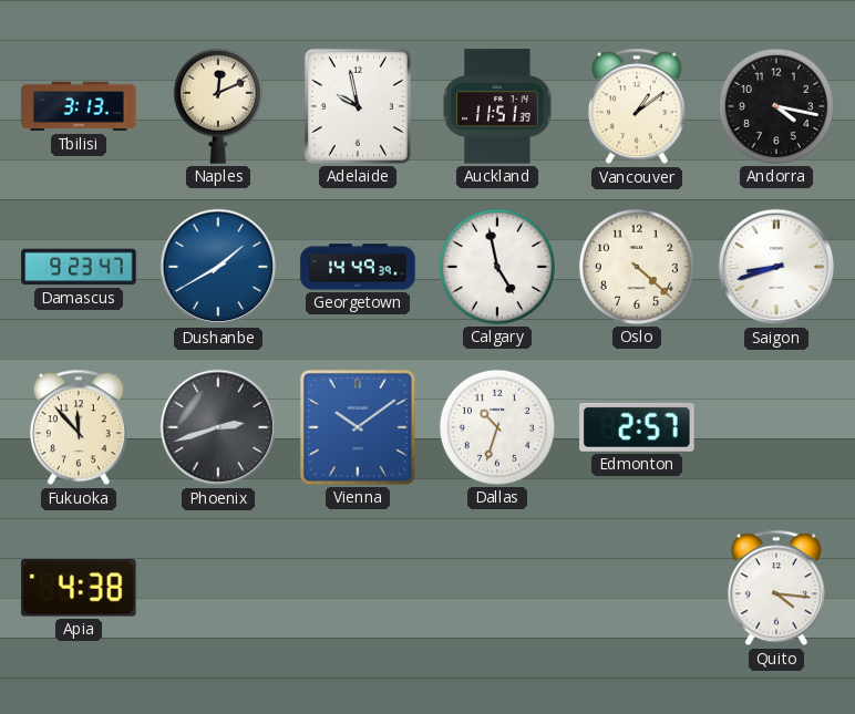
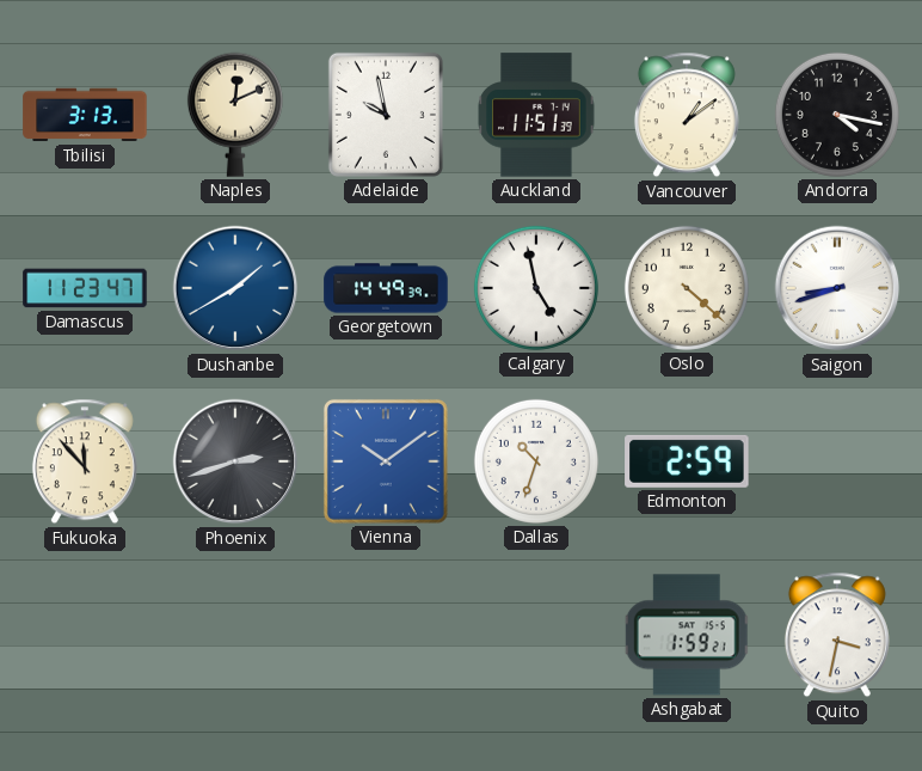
Damascus: 9:23 -> 11:23
Edmonton: 2:57 -> 2:59
Apia: 4:38 -> none
Ashgabat: none -> 1:59
Quito: 4:16 -> 3:32
